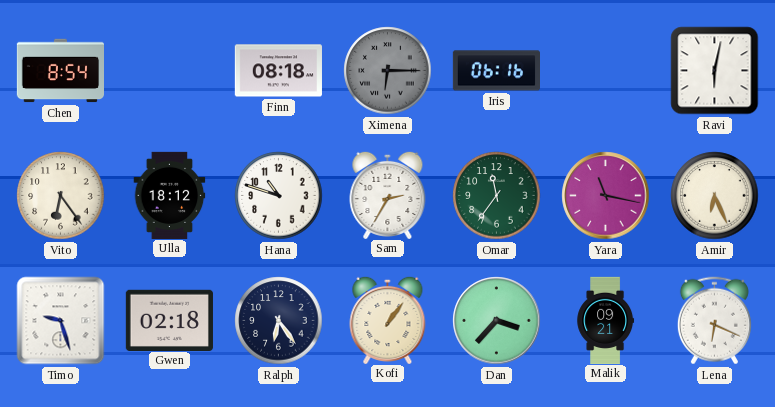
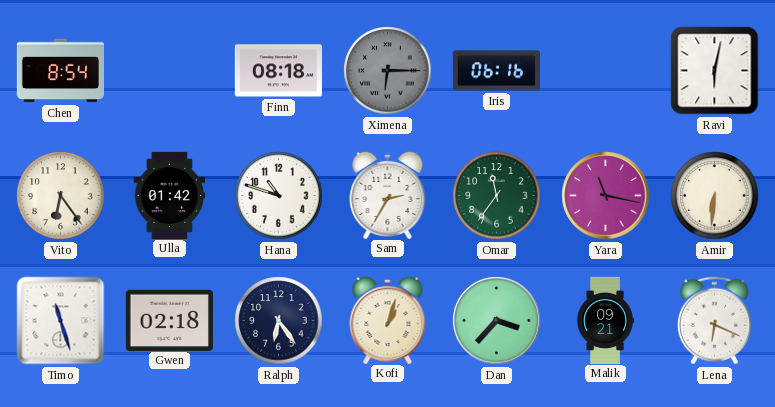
Ulla: 18:12 -> 01:42
Amir: 6:26 -> 6:31
Timo: 9:27 -> 11:27
Kofi: 1:06 -> 1:03
